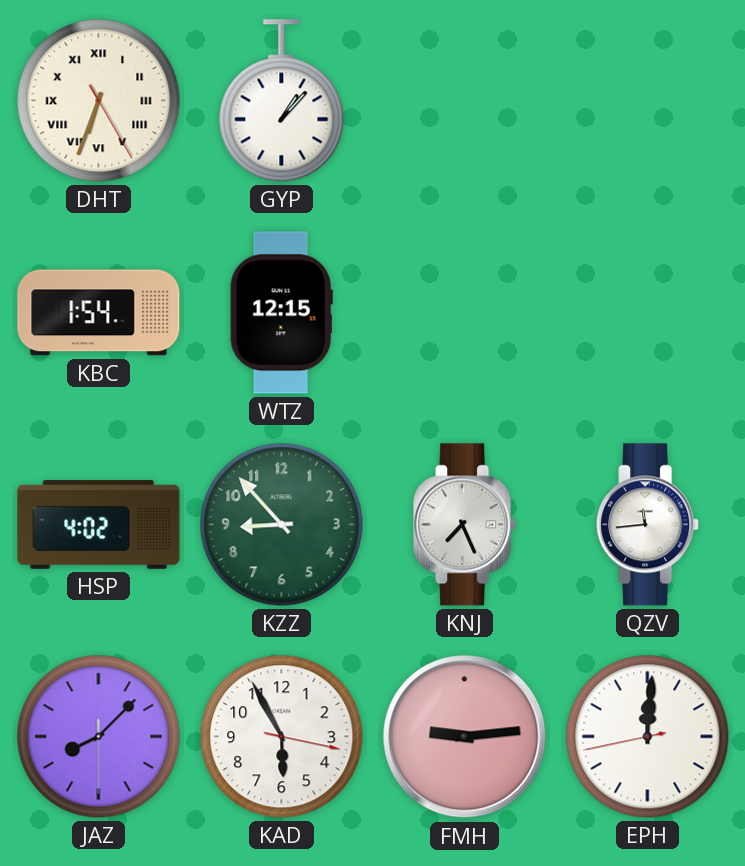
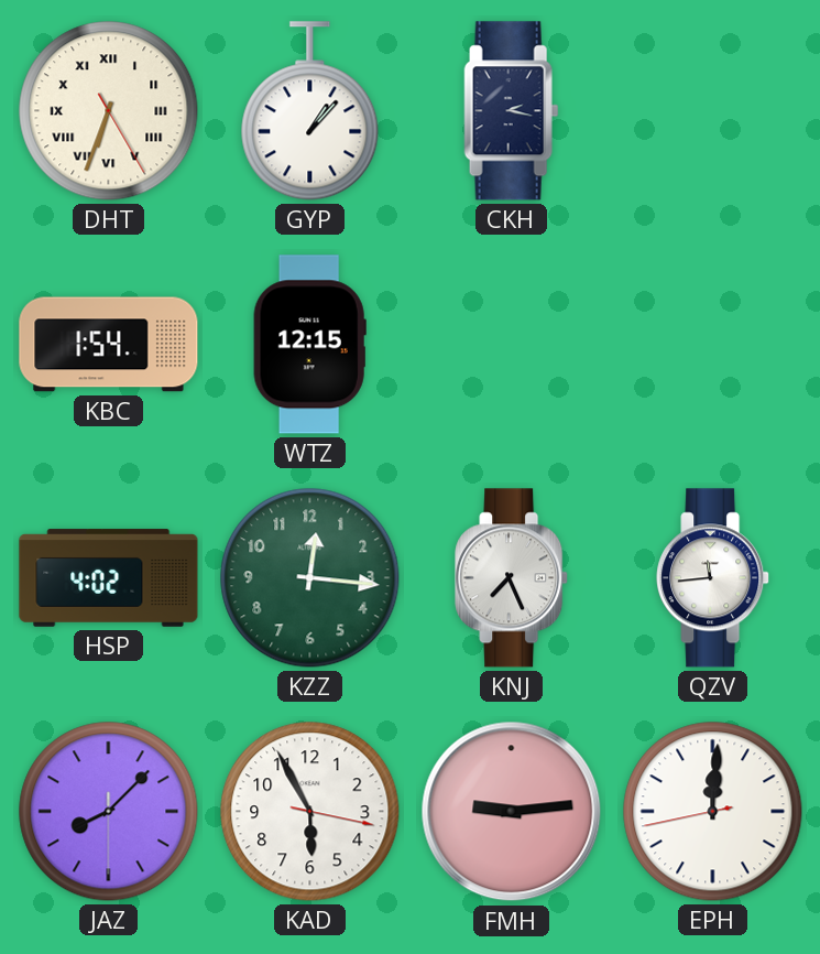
CKH: none -> 2:17
KZZ: 8:53 -> 12:16
